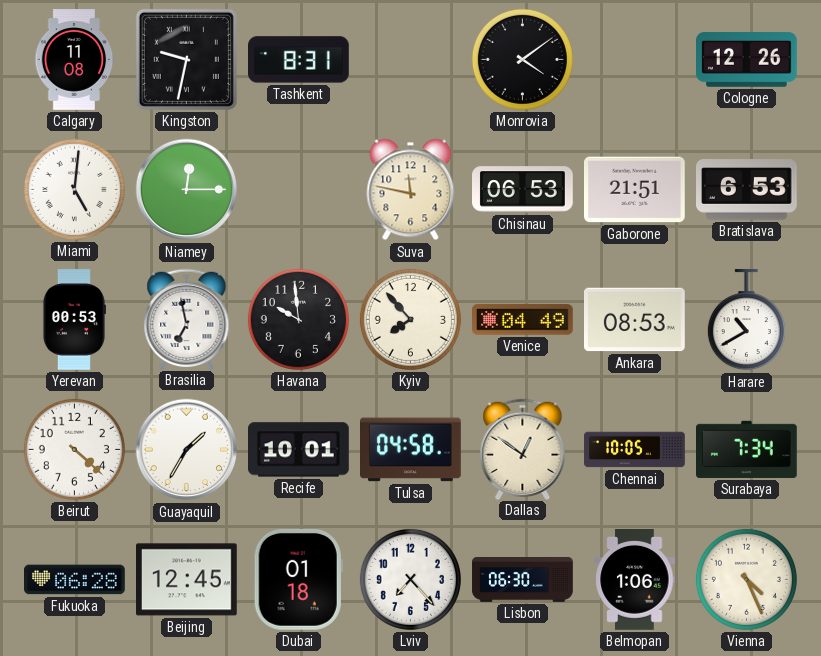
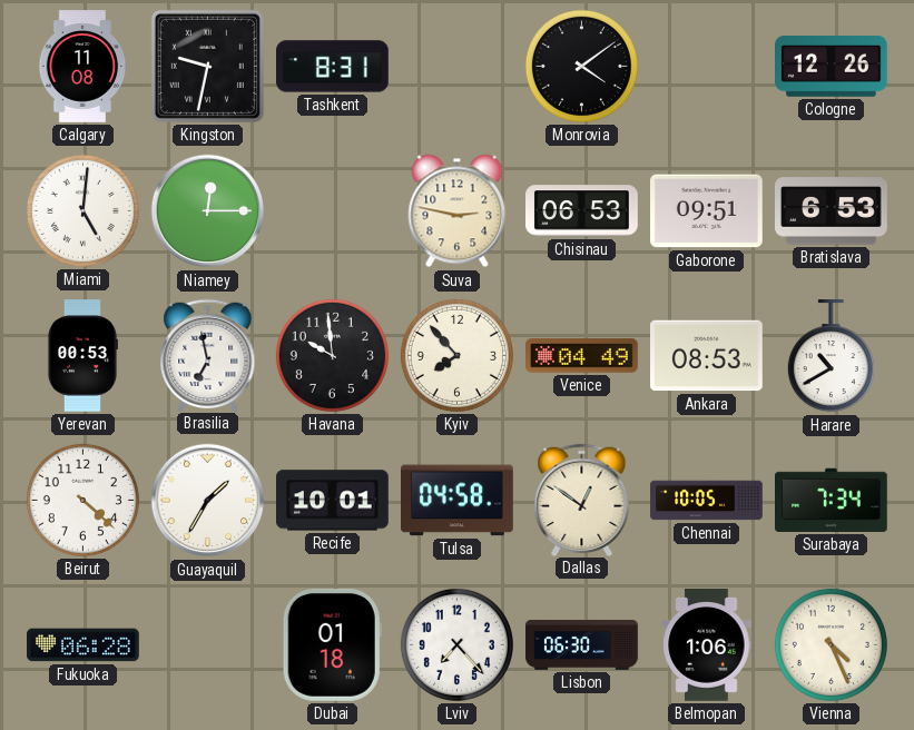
Suva: 11:47 -> 2:47
Gaborone: 21:51 -> 09:51
Beijing: 12:45 -> none
